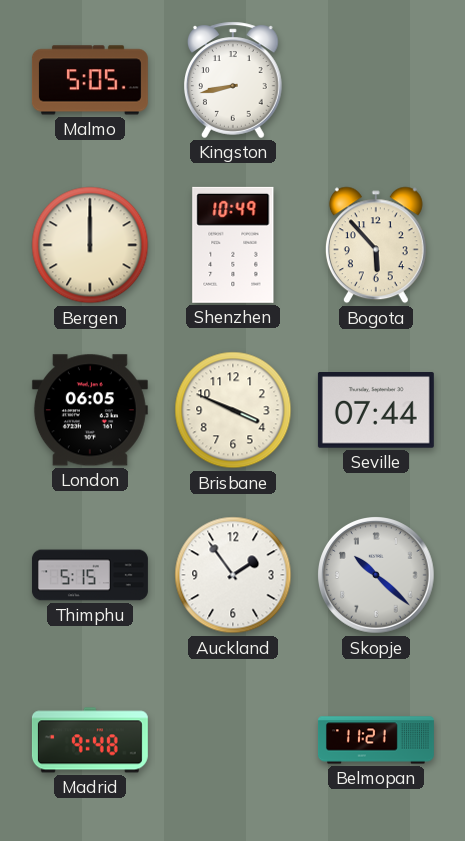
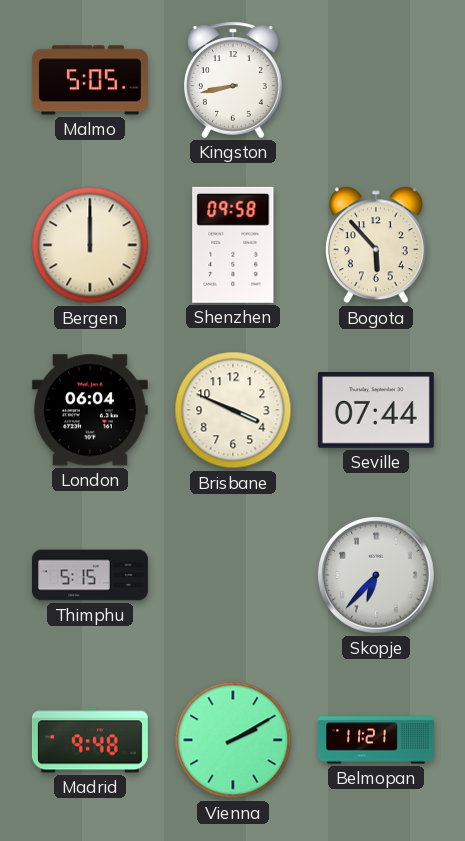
Shenzhen: 10:49 -> 09:58
London: 06:05 -> 06:04
Auckland: 1:54 -> none
Skopje: 10:22 -> 6:37
Vienna: none -> 2:10
